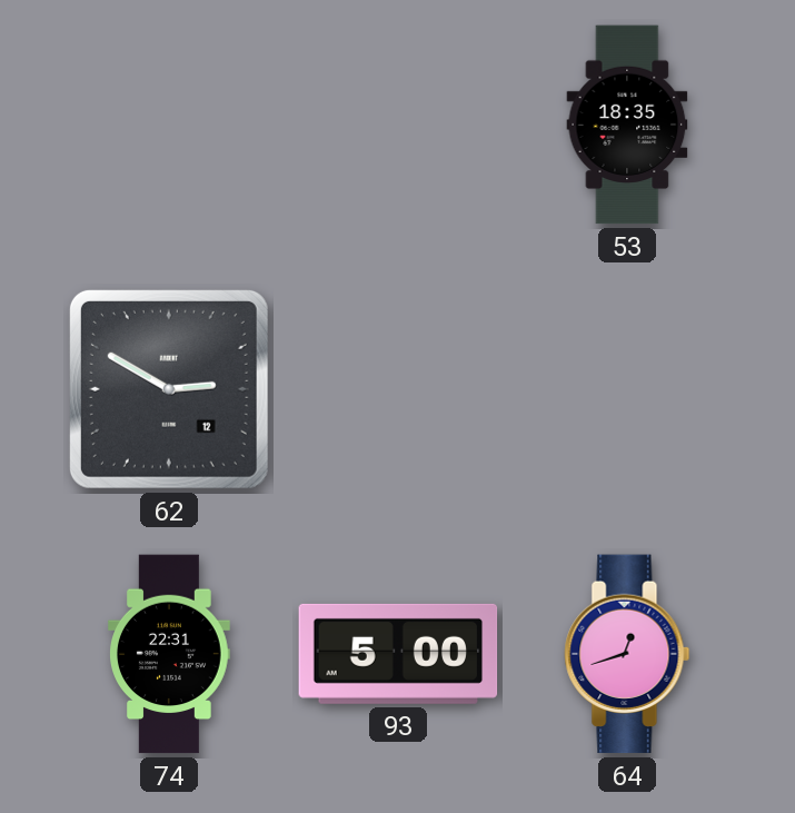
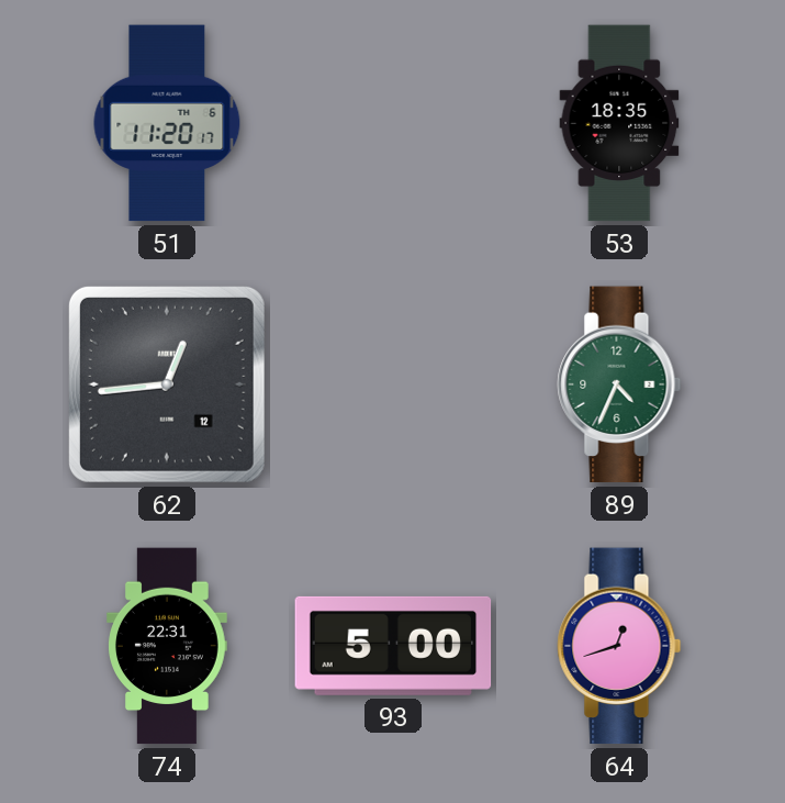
51: none -> 11:20
62: 2:50 -> 12:44
89: none -> 4:34
